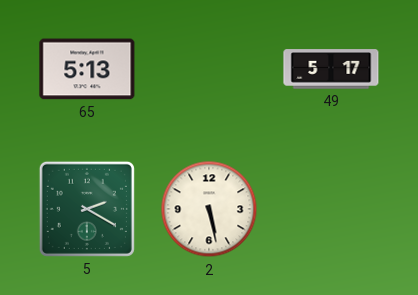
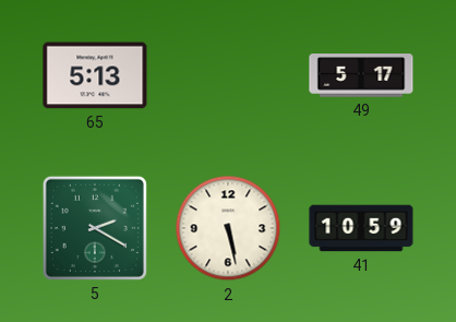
41: none -> 10:59
